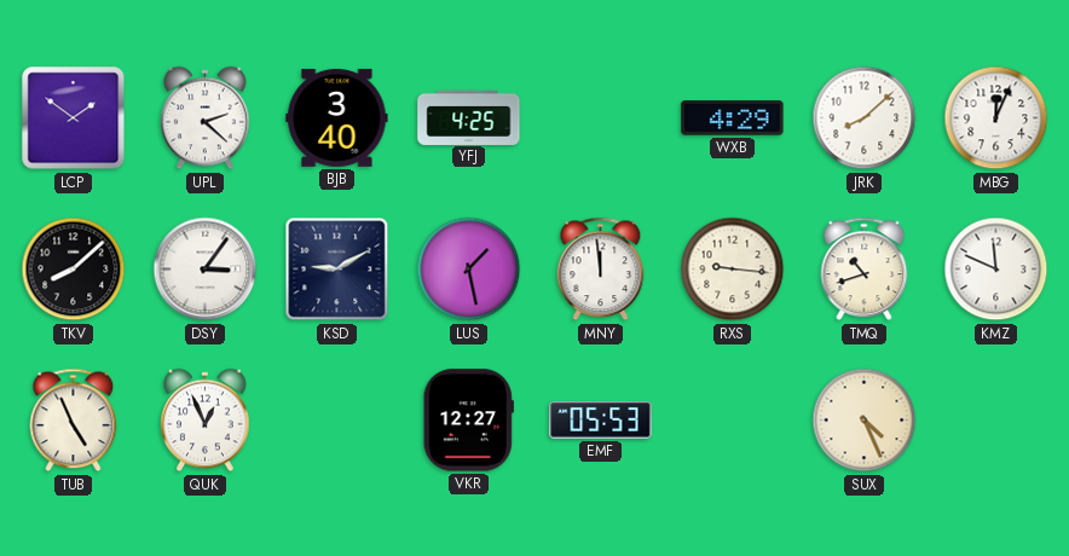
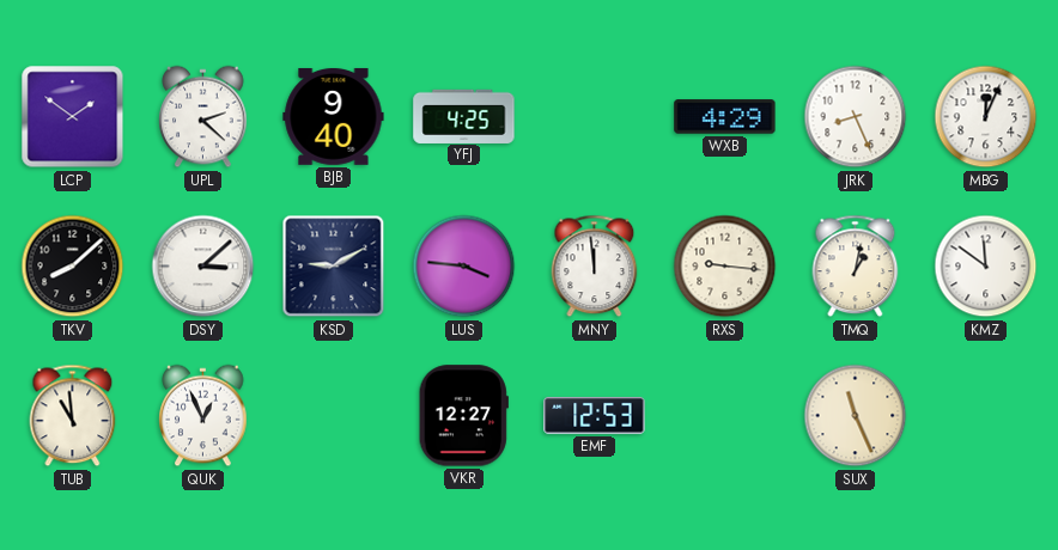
BJB: 3:40 -> 9:40
JRK: 8:08 -> 8:26
DSY: 3:06 -> 3:08
LUS: 1:28 -> 3:46
TMQ: 10:42 -> 1:02
KMZ: 11:49 -> 11:51
TUB: 4:56 -> 10:59
EMF: 05:53 -> 12:53
SUX: 4:26 -> 11:26
